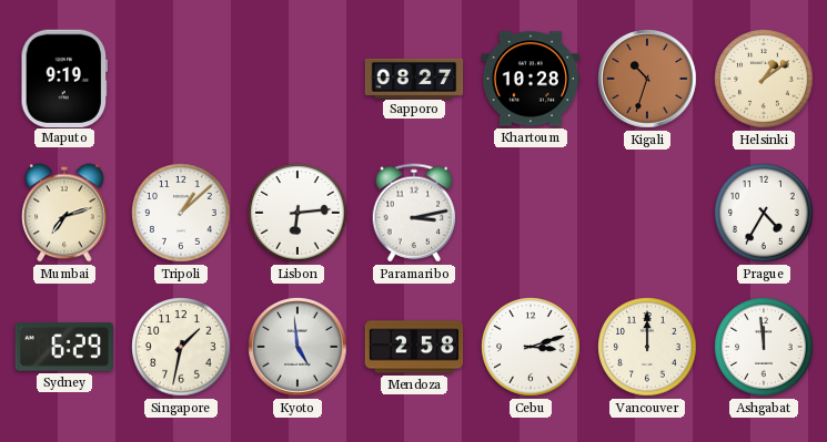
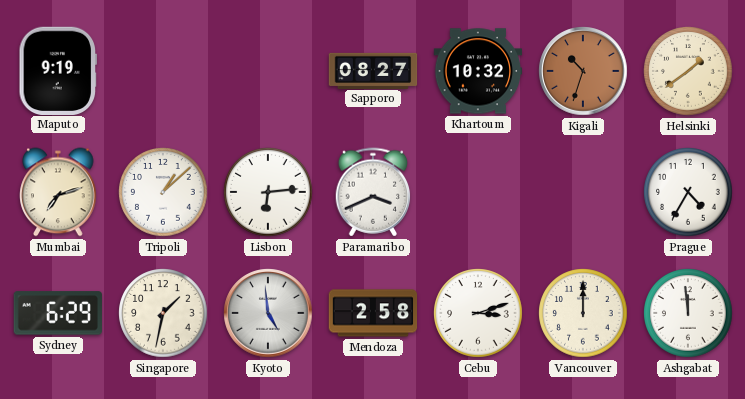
Khartoum: 10:28 -> 10:32
Helsinki: 1:09 -> 1:39
Paramaribo: 3:13 -> 3:41
